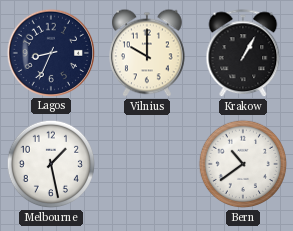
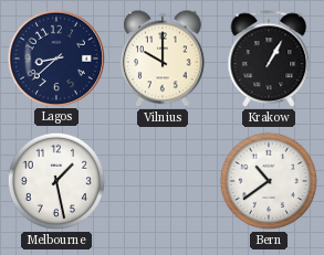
Lagos: 8:34 -> 8:38
